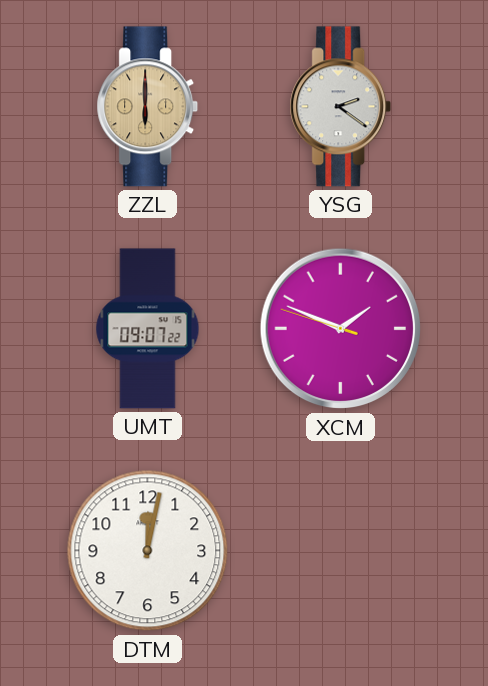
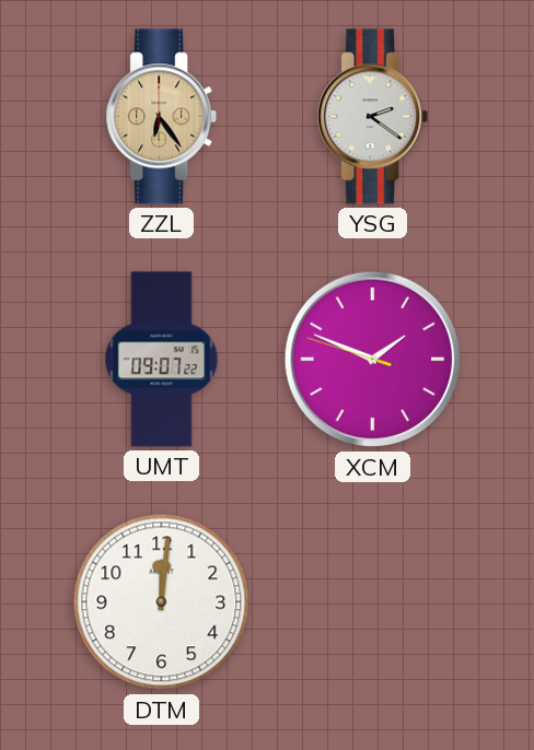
ZZL: 6:00 -> 6:24
DTM: 12:02 -> 12:01
